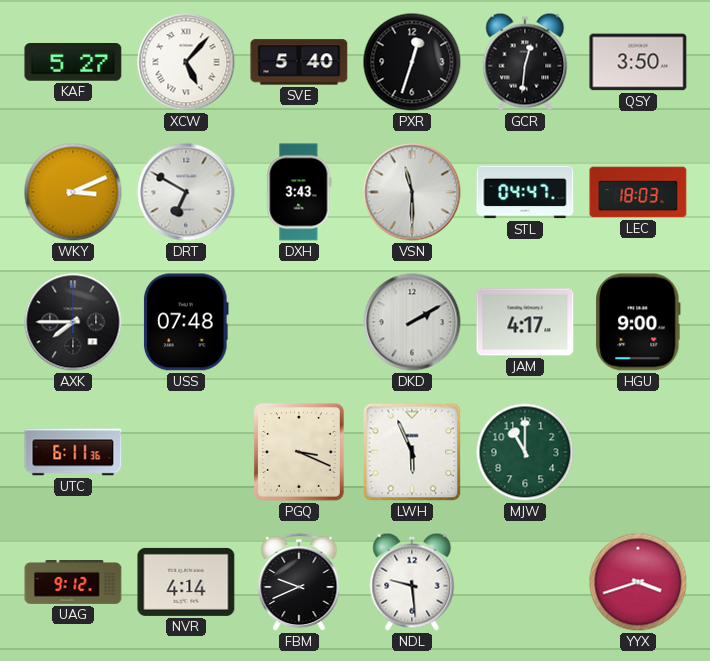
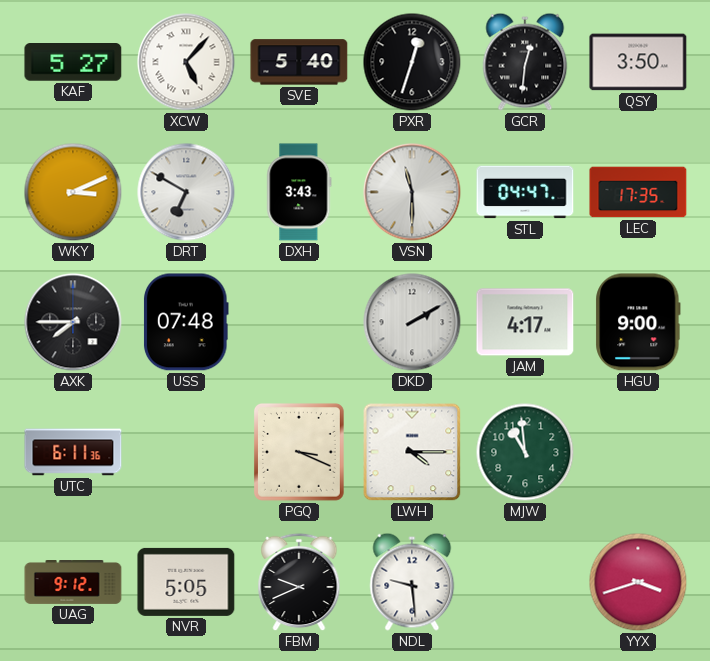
LEC: 18:03 -> 17:35
LWH: 5:56 -> 4:15
MJW: 11:00 -> 10:59
NVR: 4:14 -> 5:05
